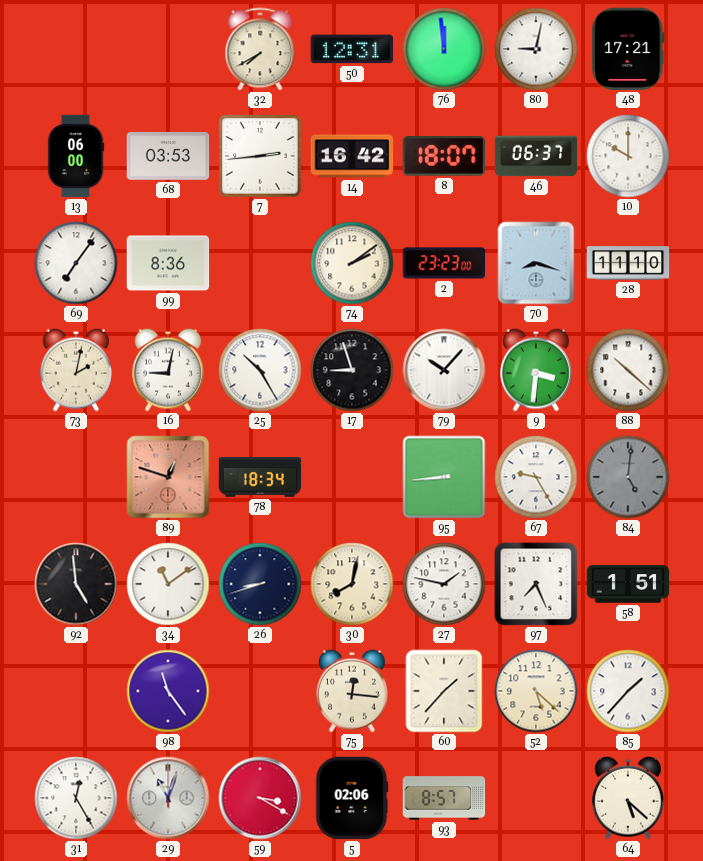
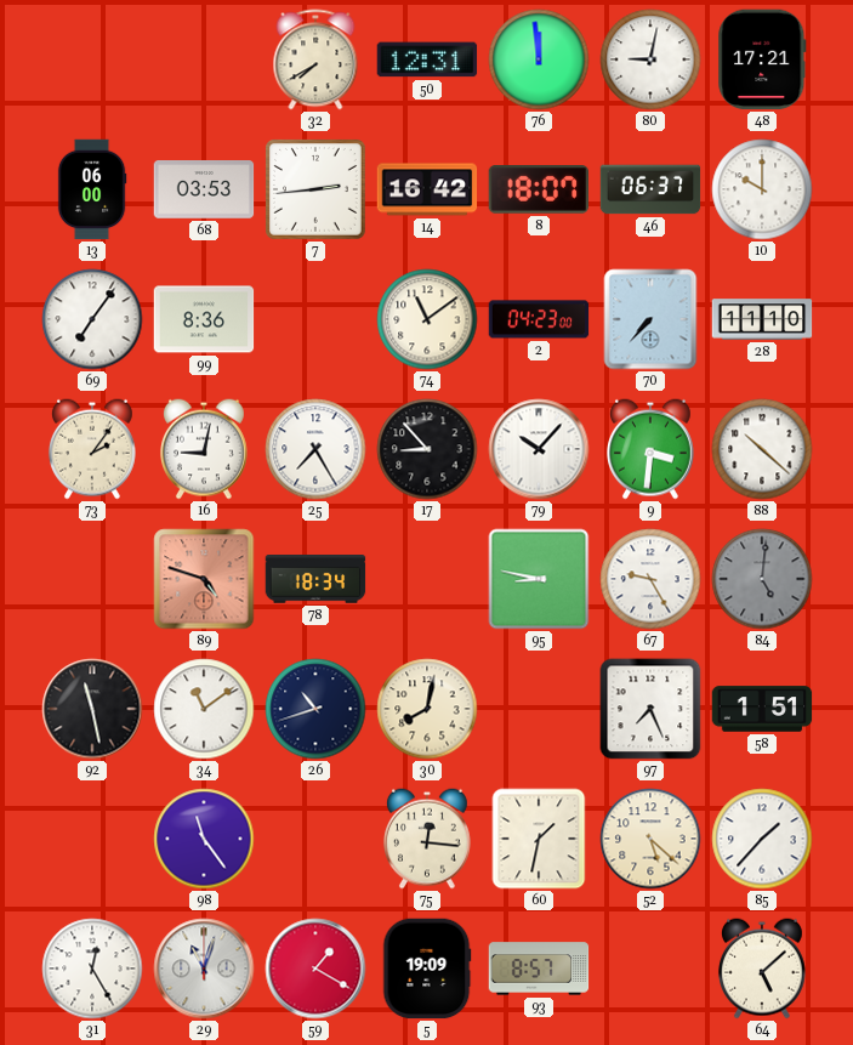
74: 2:09 -> 11:09
2: 23:23 -> 04:23
70: 8:18 -> 7:37
73: 2:02 -> 2:06
25: 10:25 -> 7:25
17: 8:57 -> 8:53
89: 12:48 -> 4:48
95: 8:44 -> 8:47
92: 4:59 -> 11:28
26: 8:42 -> 10:42
27: 1:47 -> none
60: 1:37 -> 1:32
59: 3:20 -> 1:20
5: 02:06 -> 19:09
64: 5:22 -> 5:08
